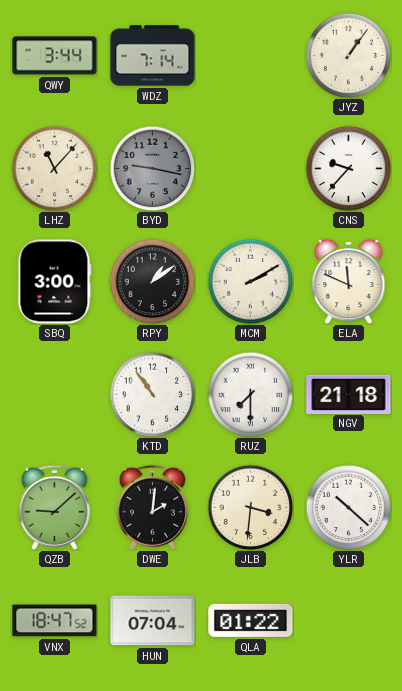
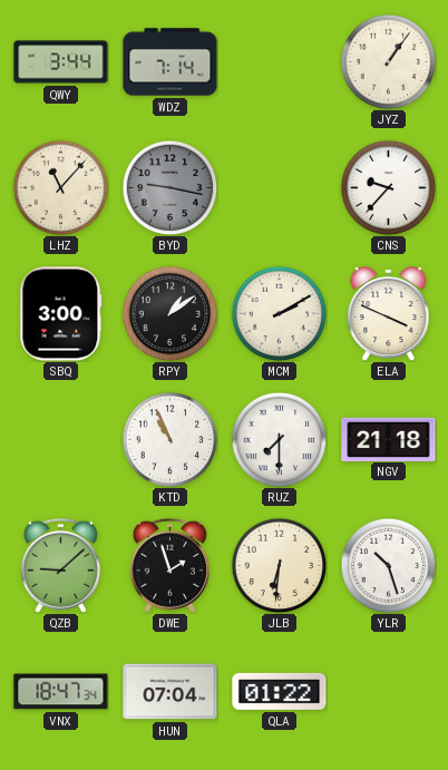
ELA: 11:49 -> 3:49
KTD: 10:54 -> 10:56
DWE: 2:01 -> 1:57
JLB: 3:31 -> 6:31
YLR: 10:22 -> 10:27
VNX: 18:47:52 -> 18:47:34
